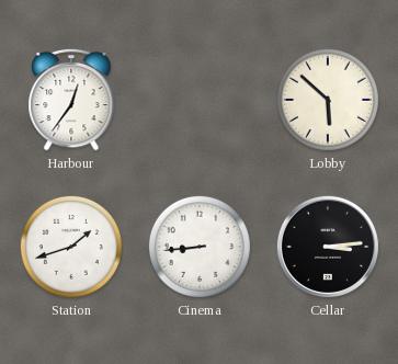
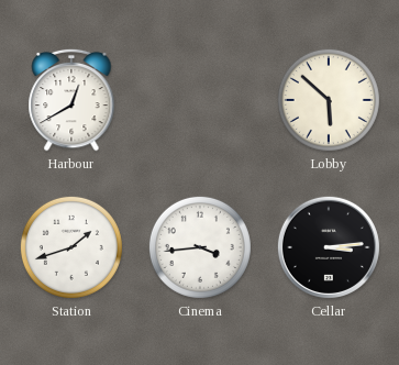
Harbour: 12:36 -> 12:40
Cinema: 8:44 -> 3:44
